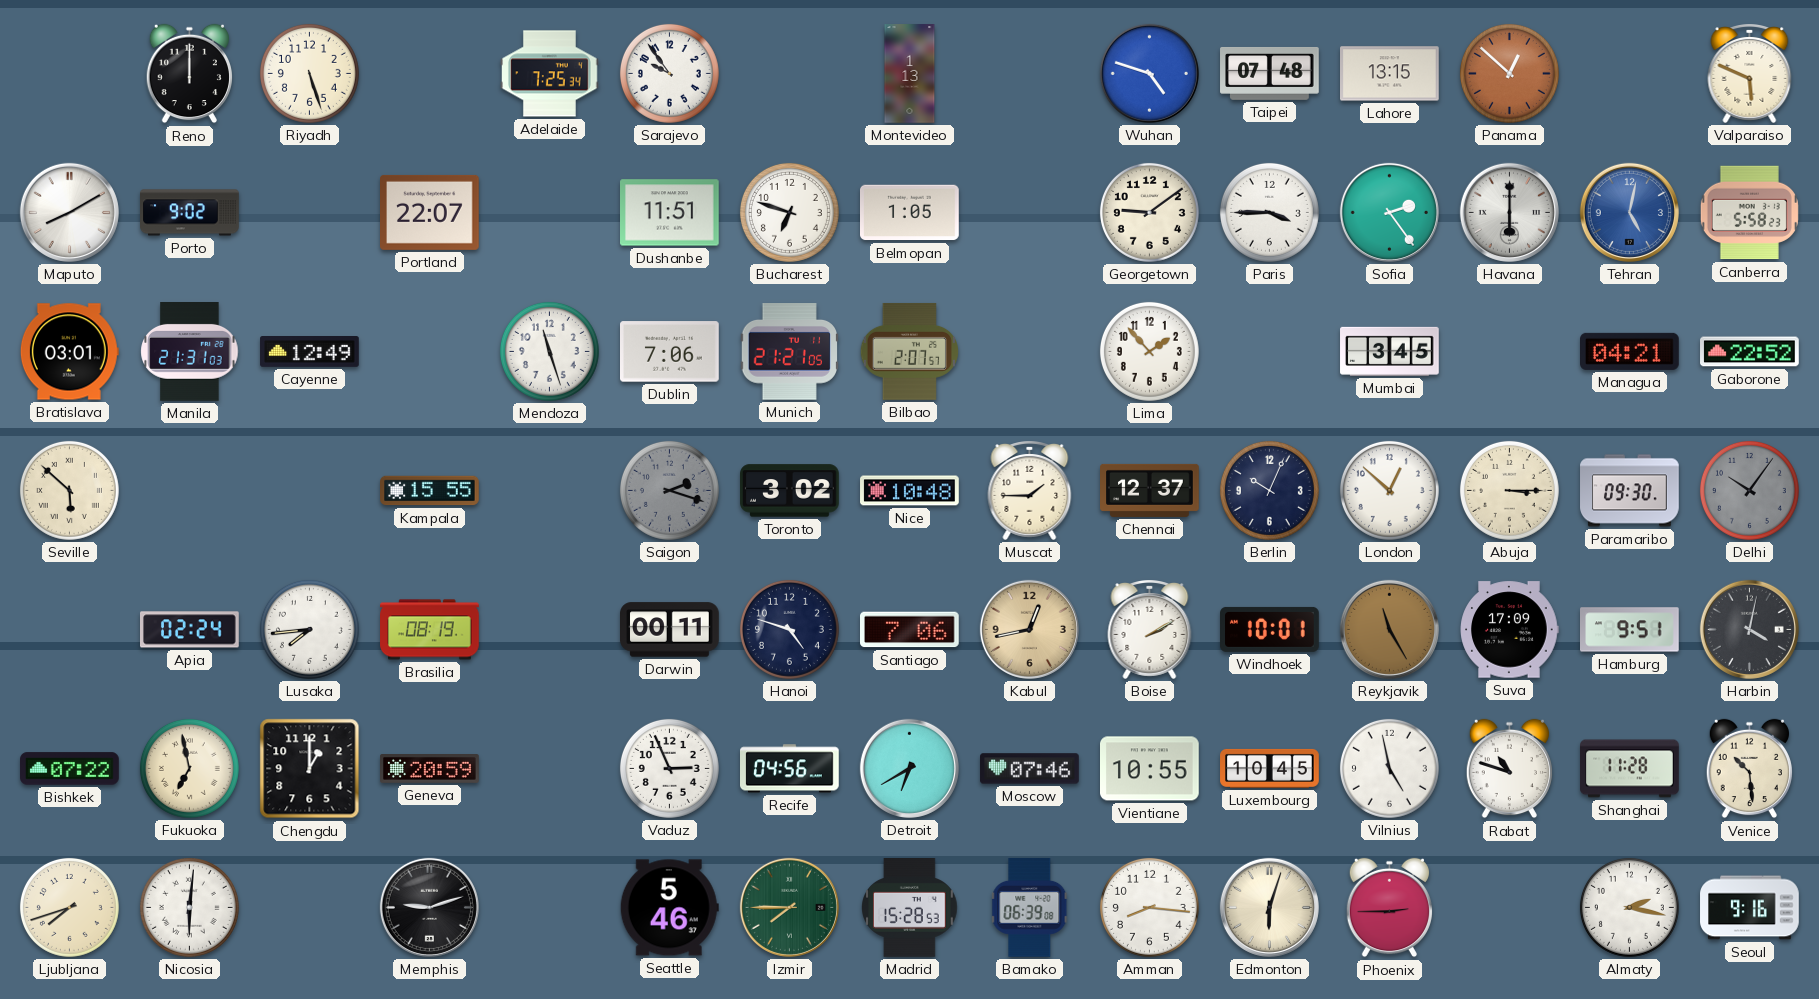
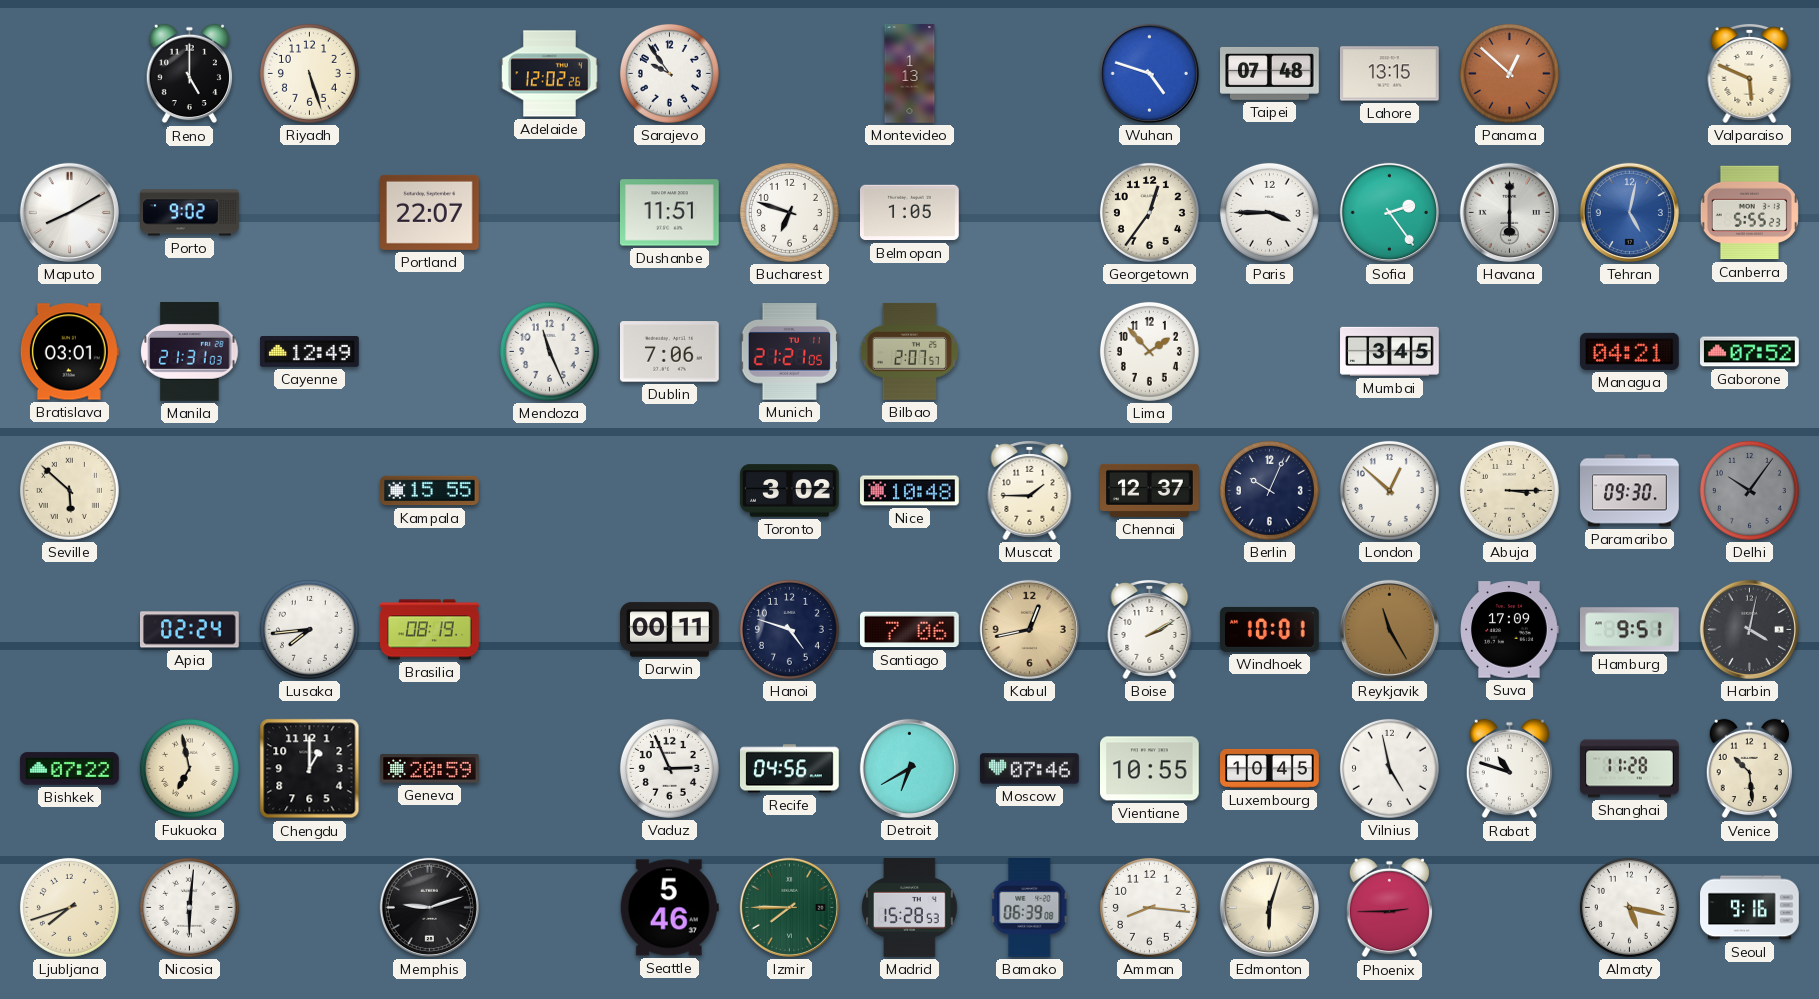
Reno: 12:00 -> 5:00
Adelaide: 7:25 -> 12:02
Georgetown: 9:09 -> 12:36
Canberra: 5:58 -> 5:55
Mendoza: 11:27 -> 11:26
Gaborone: 22:52 -> 07:52
Saigon: 2:18 -> none
Almaty: 2:17 -> 5:17
